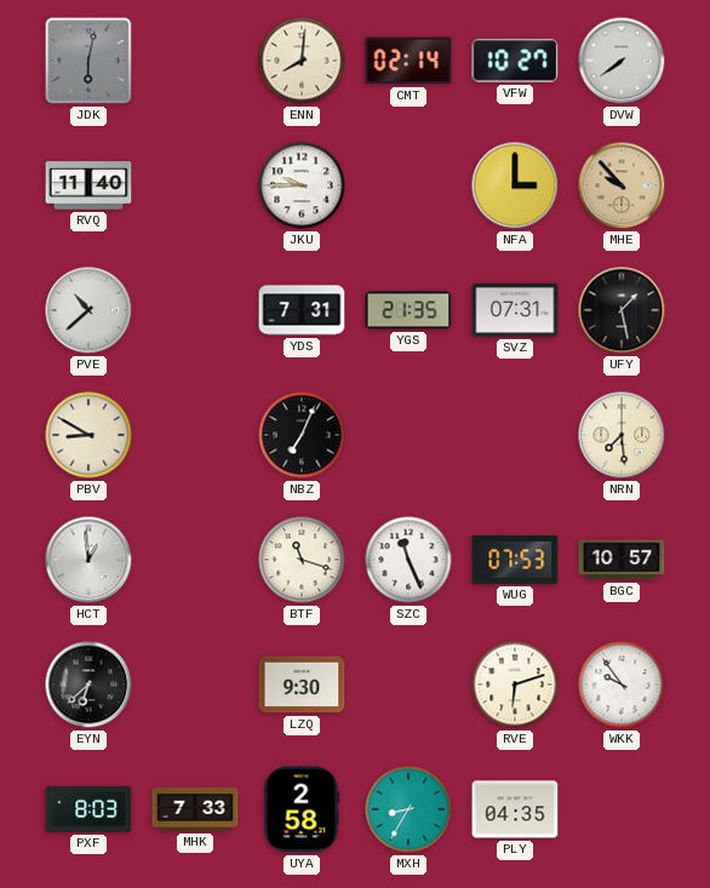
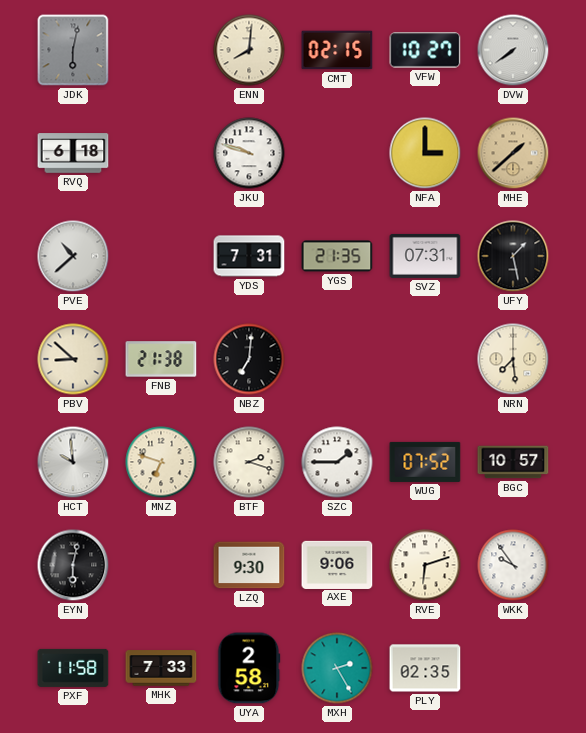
CMT: 02:14 -> 02:15
RVQ: 11:40 -> 6:18
JKU: 9:45 -> 9:48
MHE: 9:53 -> 1:38
PBV: 8:50 -> 8:52
FNB: none -> 21:38
NBZ: 7:04 -> 7:01
HCT: 12:59 -> 9:59
MNZ: none -> 6:48
BTF: 11:18 -> 2:18
SZC: 11:26 -> 1:45
WUG: 07:53 -> 07:52
EYN: 6:38 -> 6:02
AXE: none -> 9:06
PXF: 8:03 -> 11:58
MXH: 8:35 -> 2:25
PLY: 04:35 -> 02:35
